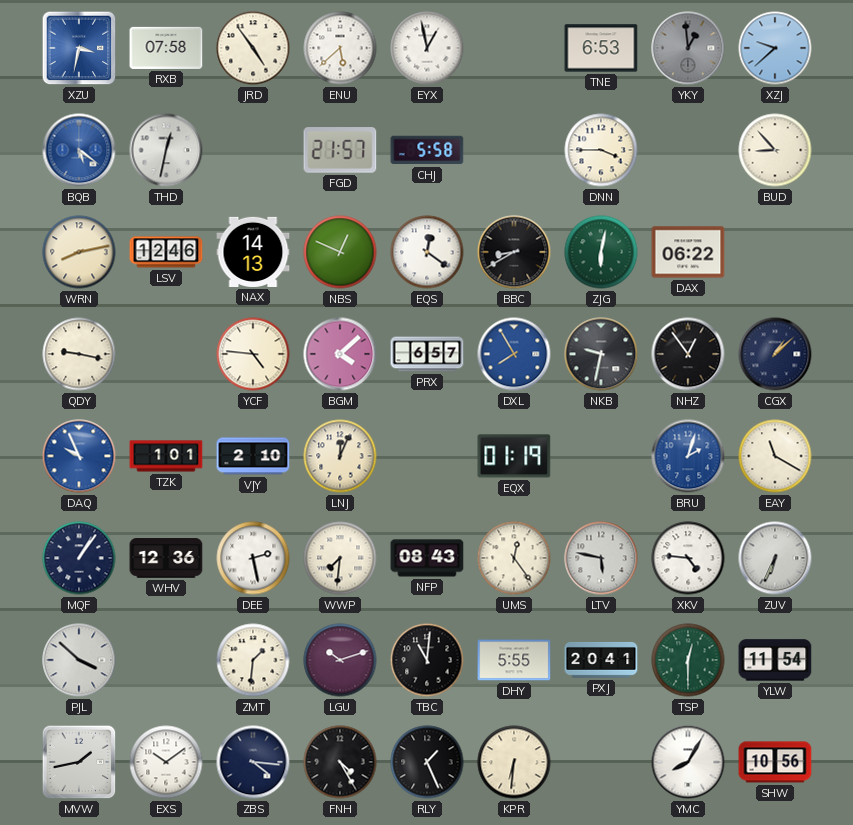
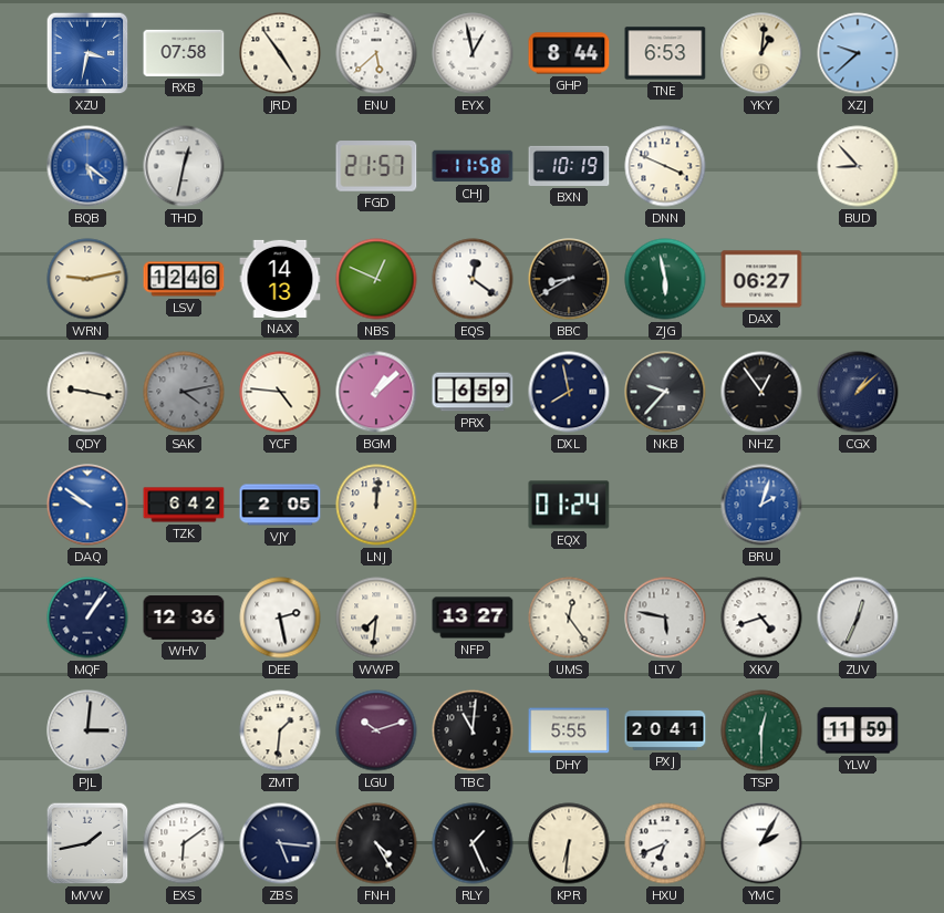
GHP: none -> 8:44
YKY: 12:59 -> 1:01
YKY dial: grey -> cream
CHJ: 5:58 -> 11:58
BXN: none -> 10:19
DNN: 3:45 -> 3:49
WRN: 8:13 -> 9:13
ZJG: 6:02 -> 5:58
DAX: 06:22 -> 06:27
SAK: none -> 4:13
BGM: 4:08 -> 1:08
PRX: 6:57 -> 6:59
DXL: 7:55 -> 7:58
DXL dial: blue -> navy
NKB: 9:32 -> 9:37
DAQ: 9:56 -> 9:51
TZK: 1:01 -> 6:42
VJY: 2:10 -> 2:05
LNJ: 12:04 -> 12:01
EQX: 01:19 -> 01:24
EAY: 11:20 -> none
NFP: 08:43 -> 13:27
XKV: 4:46 -> 4:42
ZUV: 6:34 -> 12:34
PJL: 3:52 -> 3:01
YLW: 11:54 -> 11:59
EXS: 10:09 -> 6:09
ZBS: 4:16 -> 5:16
HXU: none -> 6:41
YMC: 8:05 -> 2:05
SHW: 10:56 -> none
